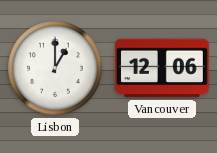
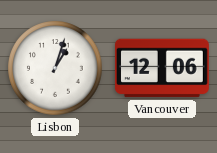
Lisbon: 1:00 -> 1:03
